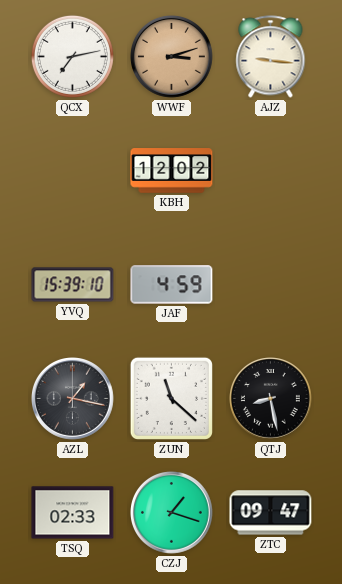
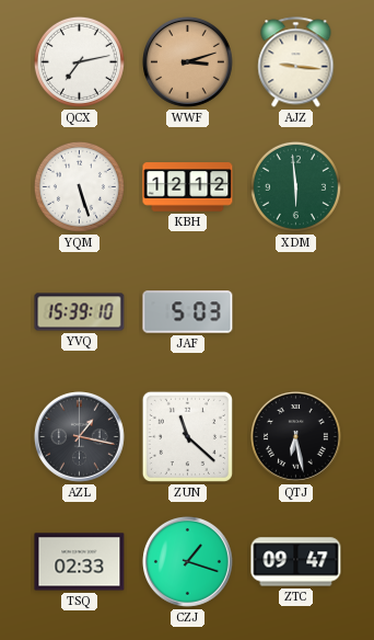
YQM: none -> 5:27
KBH: 12:02 -> 12:12
XDM: none -> 5:59
JAF: 4:59 -> 5:03
QTJ: 8:28 -> 6:28
